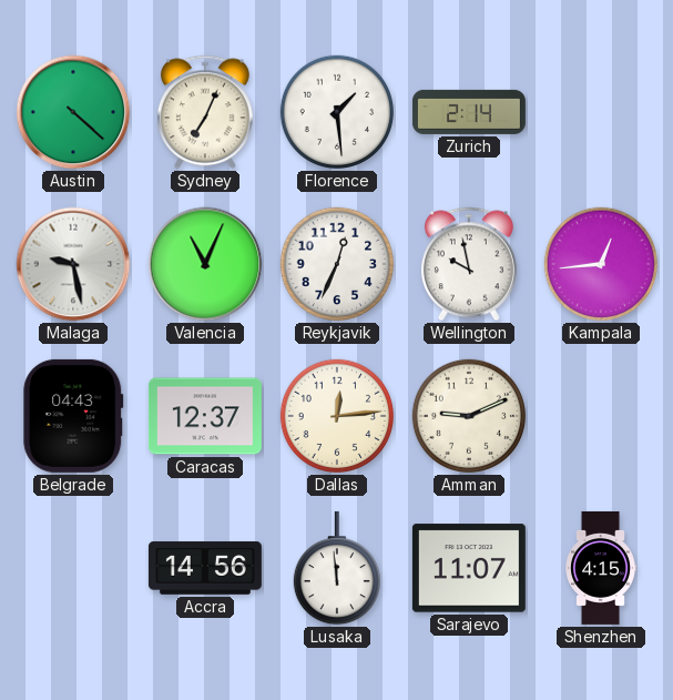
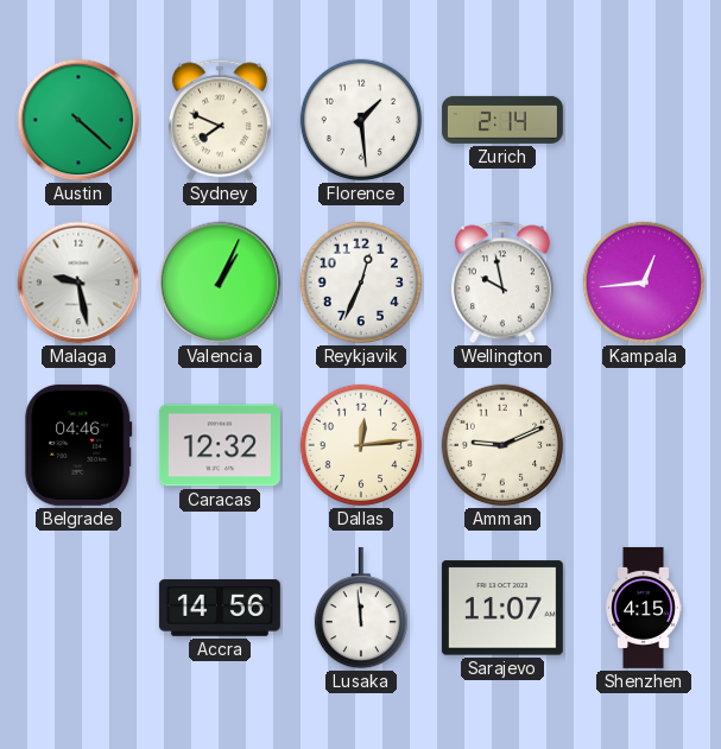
Sydney: 7:04 -> 7:49
Valencia: 11:04 -> 1:04
Belgrade: 04:43 -> 04:46
Caracas: 12:37 -> 12:32
